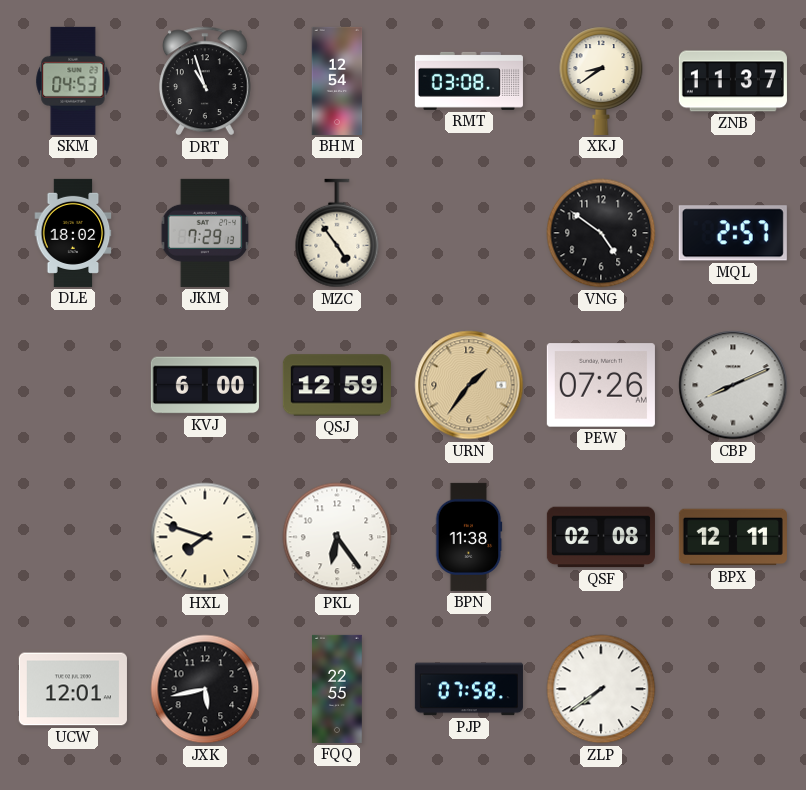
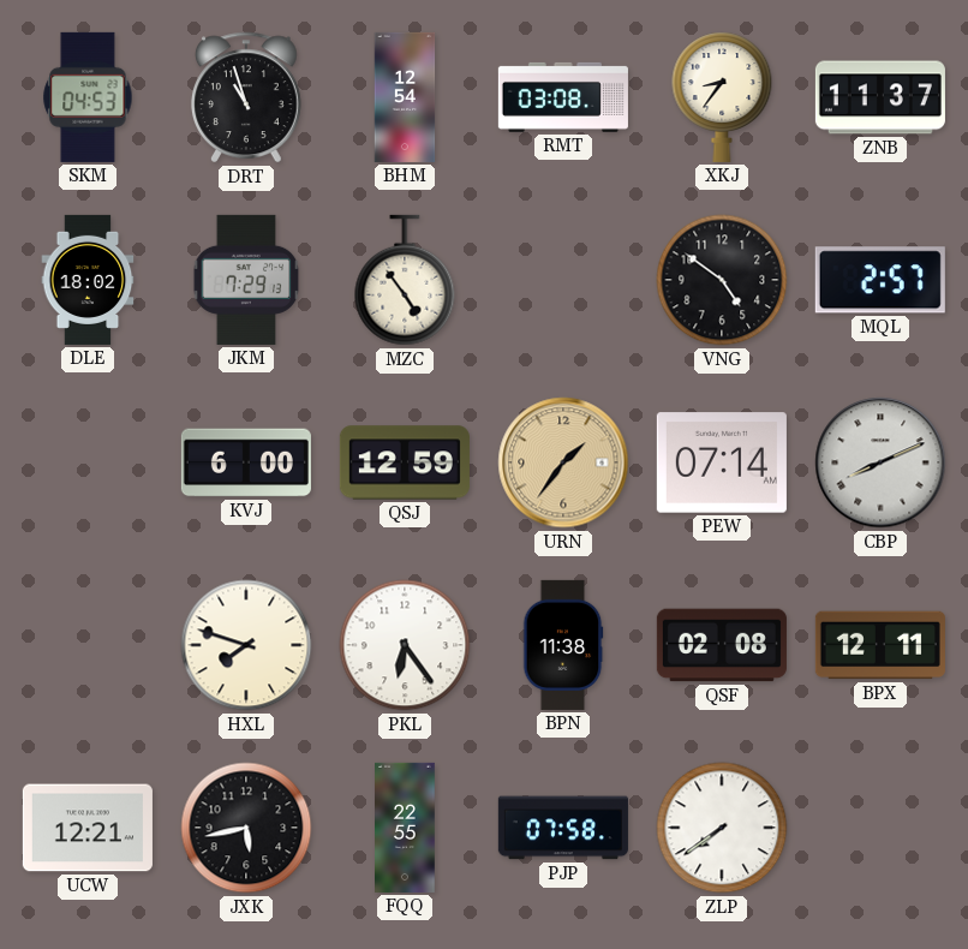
XKJ: 8:39 -> 8:36
PEW: 07:26 -> 07:14
UCW: 12:01 -> 12:21
